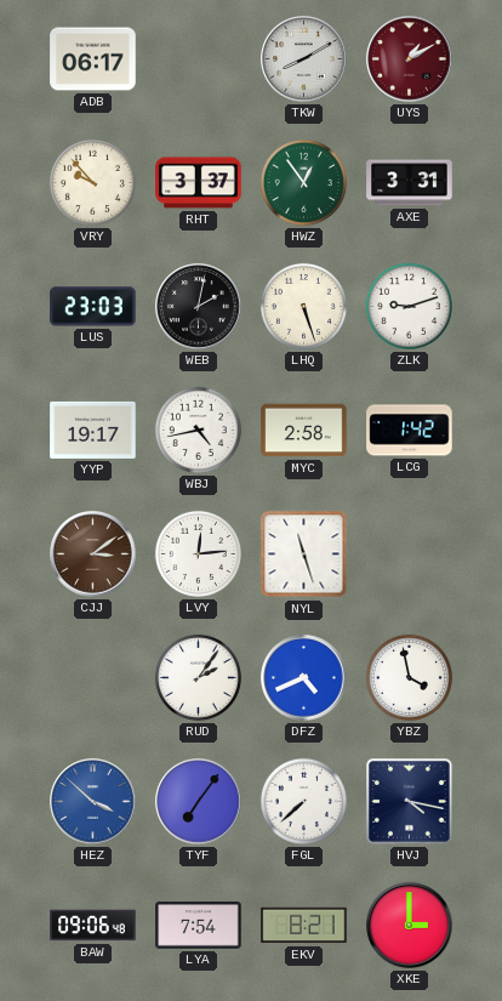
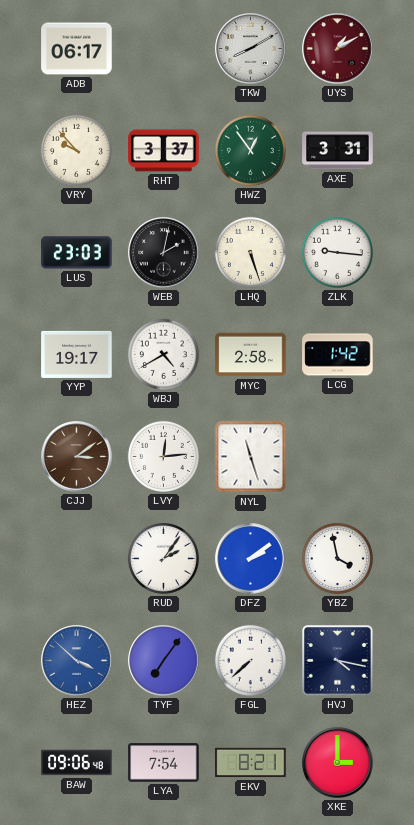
ZLK: 9:12 -> 9:16
WBJ: 4:43 -> 4:40
DFZ: 4:41 -> 2:09
